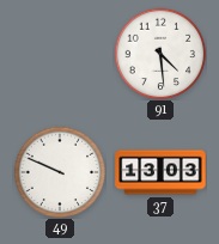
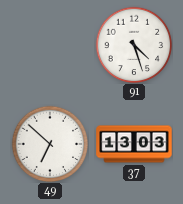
91: 4:29 -> 4:27
49: 9:49 -> 6:52
